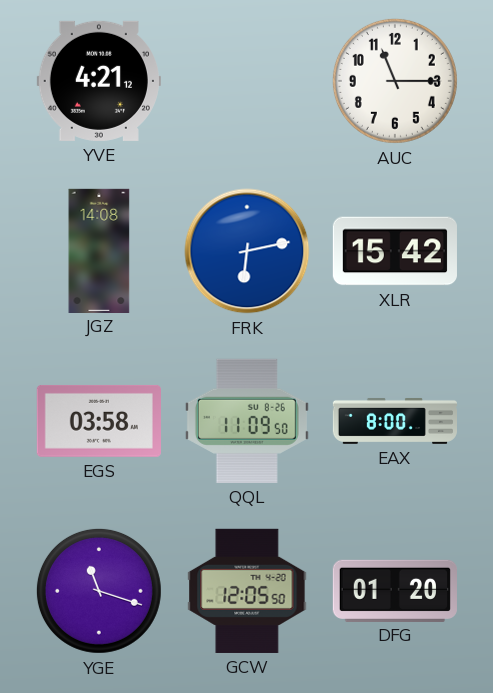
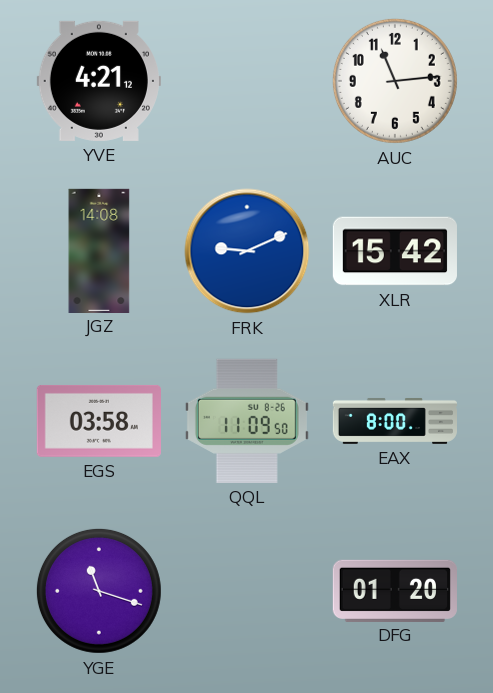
AUC: 11:15 -> 11:14
FRK: 6:13 -> 9:11
GCW: 12:05 -> none
